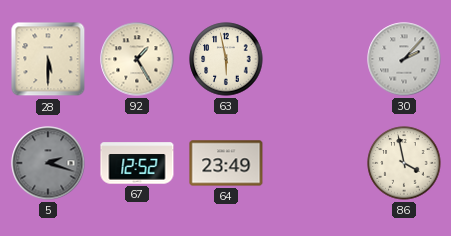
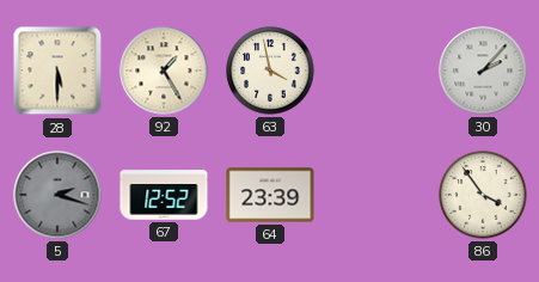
63: 5:58 -> 3:58
64: 23:49 -> 23:39
86: 3:58 -> 3:54
